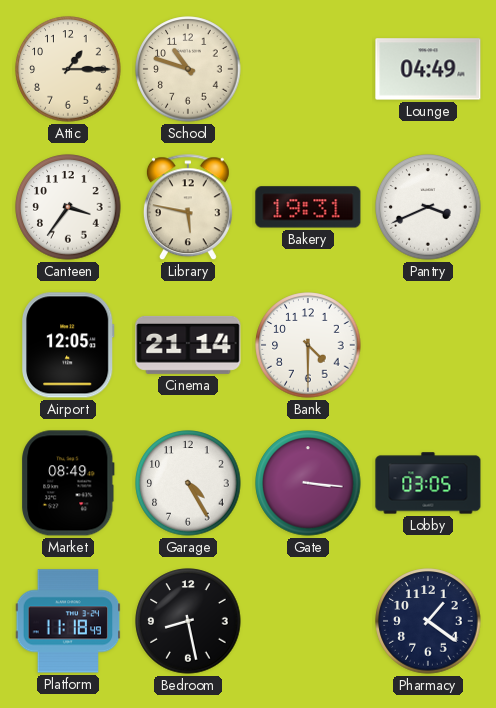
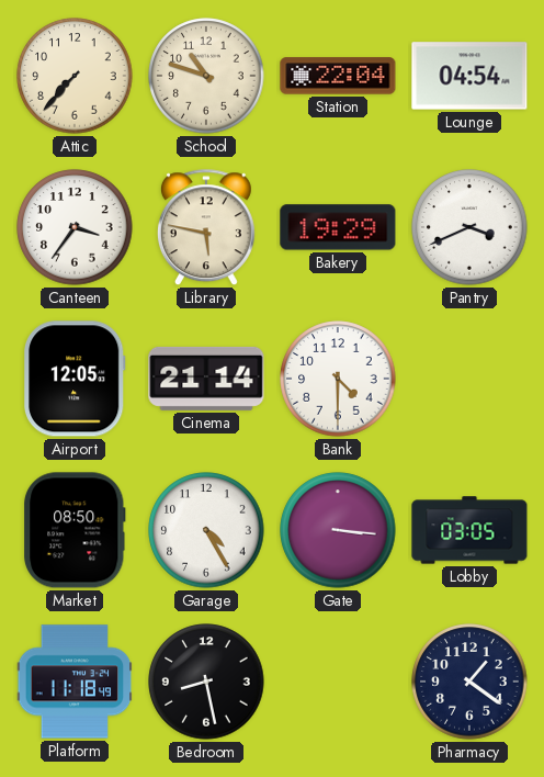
Attic: 1:15 -> 7:37
Station: none -> 22:04
Lounge: 04:49 -> 04:54
Bakery: 19:31 -> 19:29
Market: 08:49 -> 08:50
